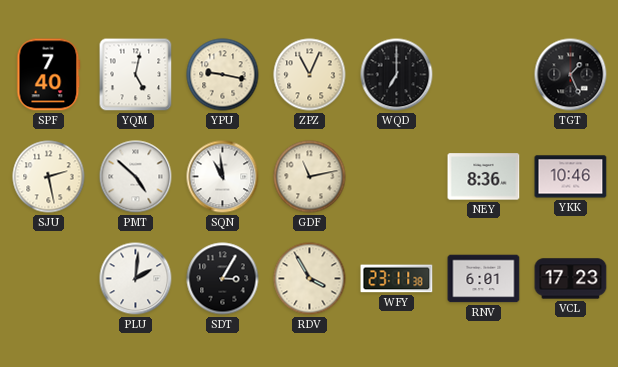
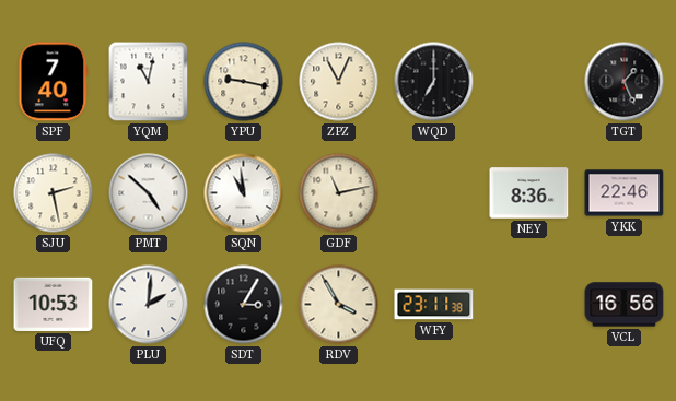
YQM: 5:02 -> 11:02
YKK: 10:46 -> 22:46
UFQ: none -> 10:53
RNV: 6:01 -> none
VCL: 17:23 -> 16:56
